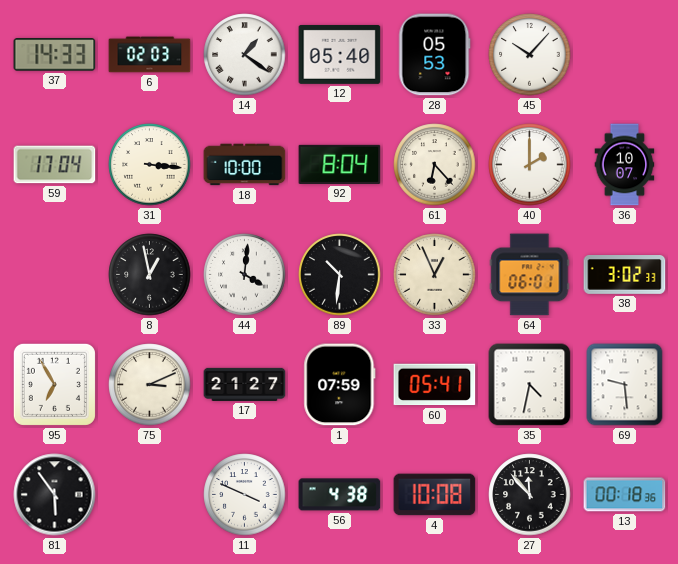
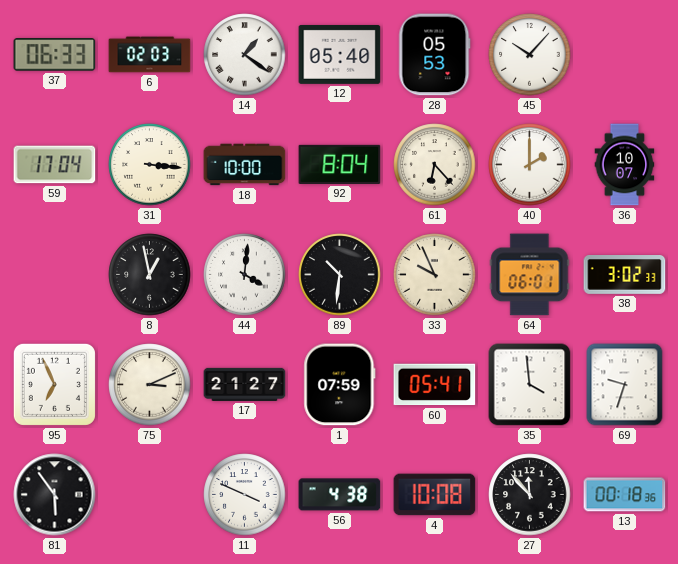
37: 14:33 -> 06:33
33: 12:56 -> 9:56
95: 6:55 -> 6:56
35: 4:32 -> 3:59
69: 9:29 -> 9:33
